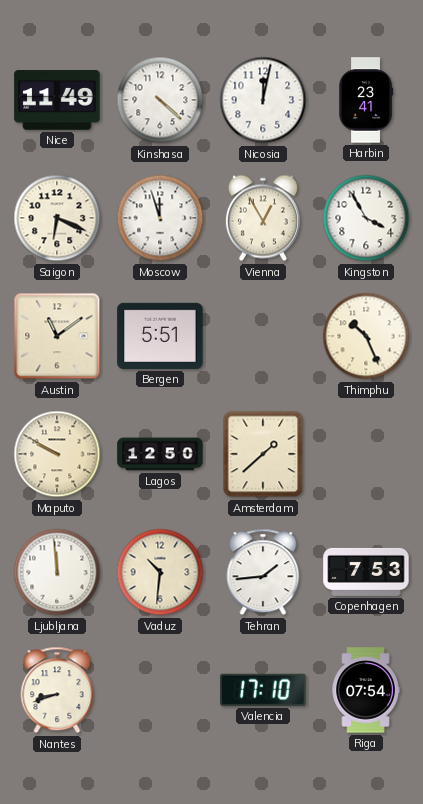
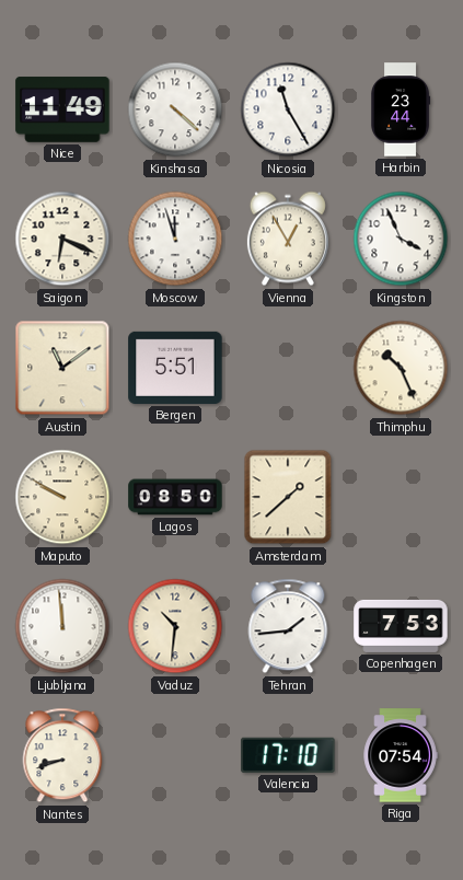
Nicosia: 12:02 -> 11:25
Harbin: 23:41 -> 23:44
Kingston: 3:55 -> 3:56
Lagos: 12:50 -> 08:50
